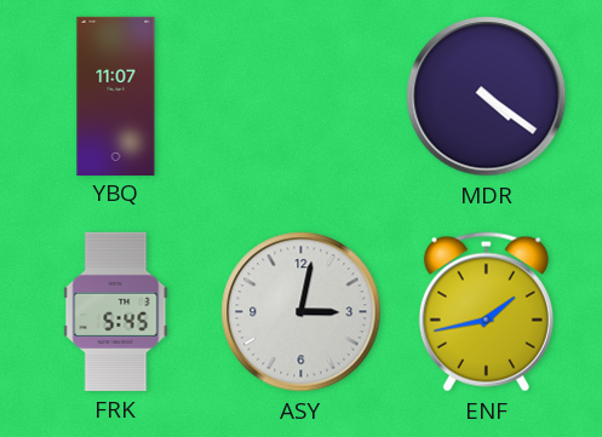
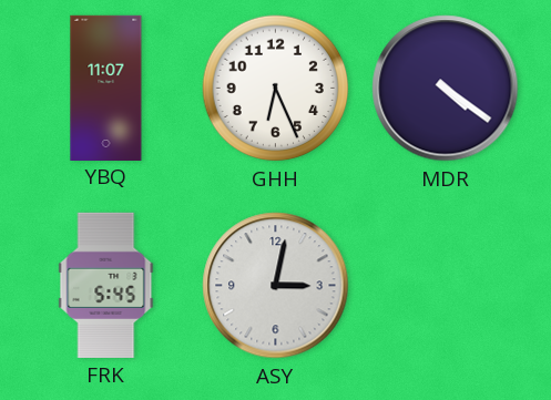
GHH: none -> 6:26
ENF: 1:43 -> none
